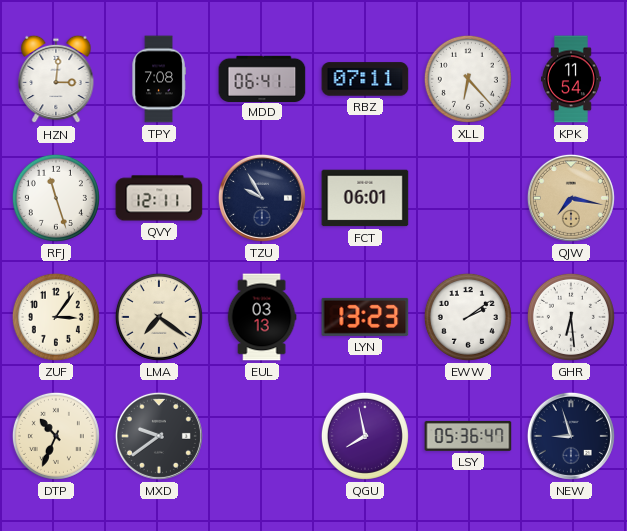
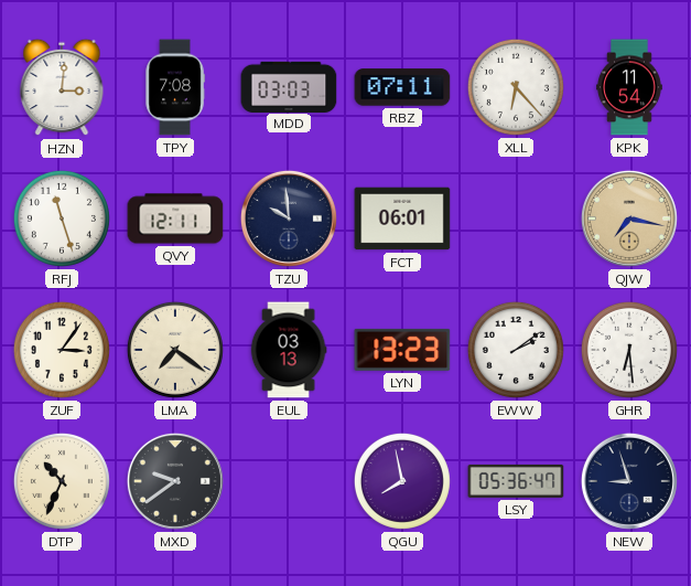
MDD: 06:41 -> 03:03
TZU: 9:55 -> 9:59
